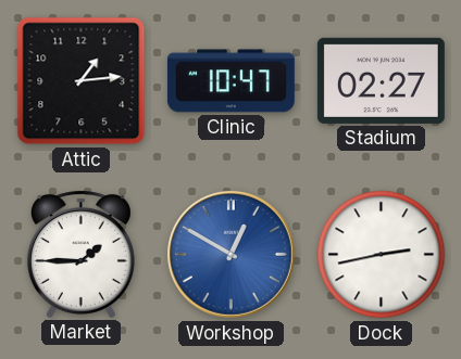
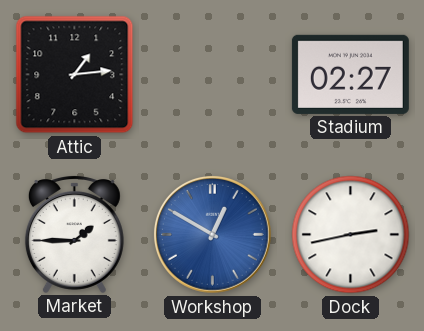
Clinic: 10:47 -> none
